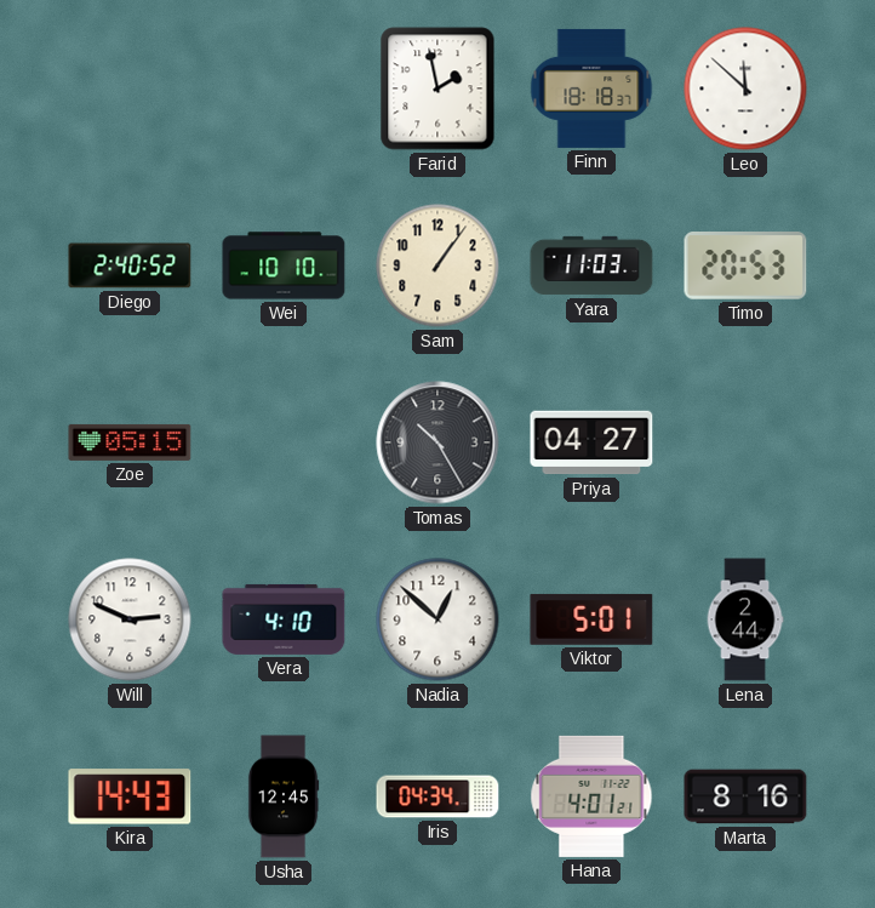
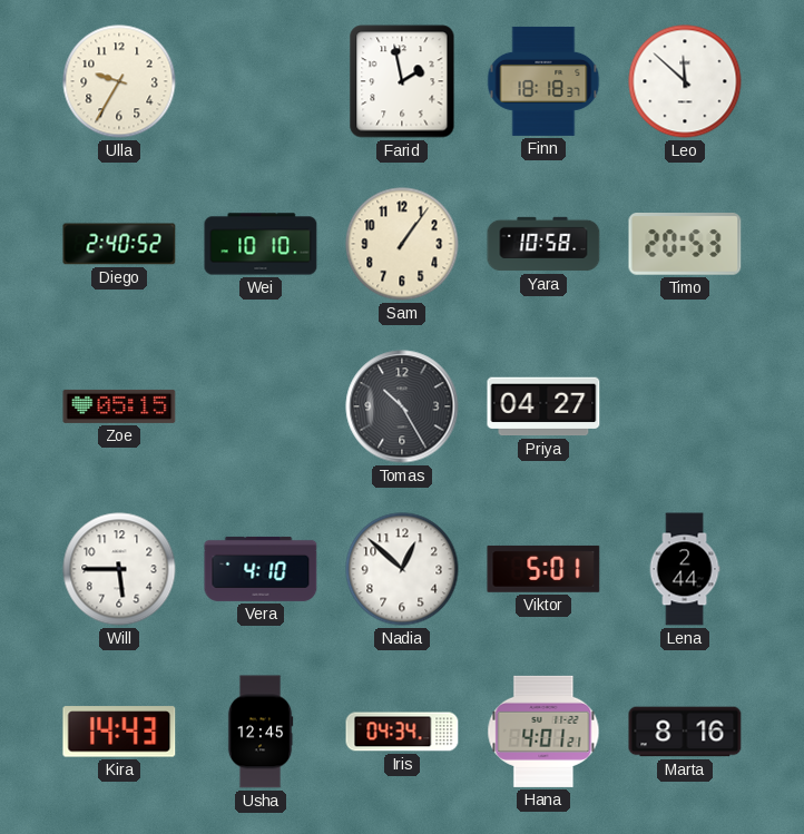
Ulla: none -> 9:35
Yara: 11:03 -> 10:58
Will: 2:49 -> 5:45
